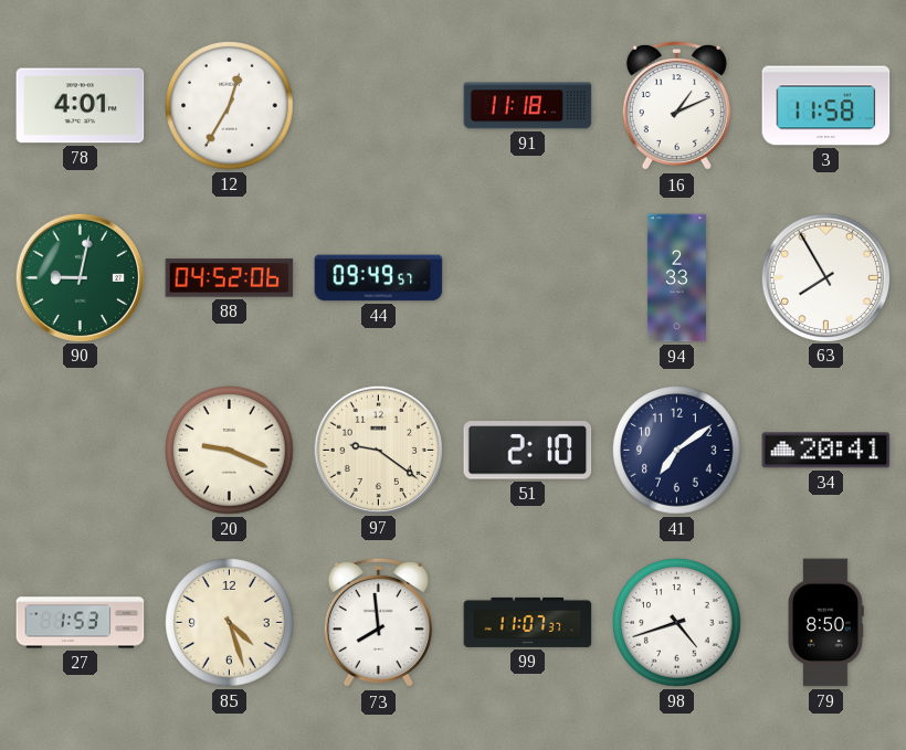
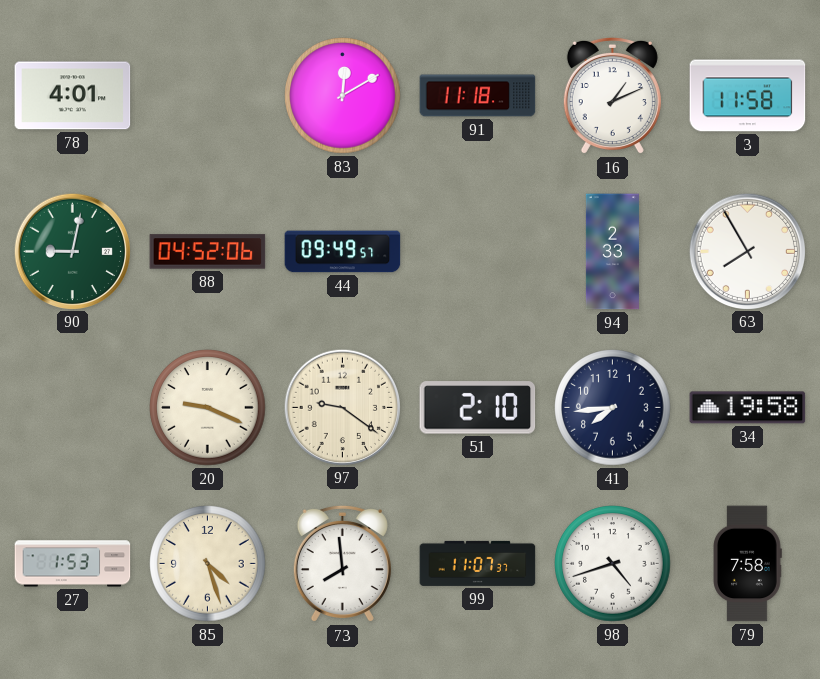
12: 12:35 -> none
83: none -> 12:10
41: 7:09 -> 7:44
34: 20:41 -> 19:58
79: 8:50 -> 7:58
